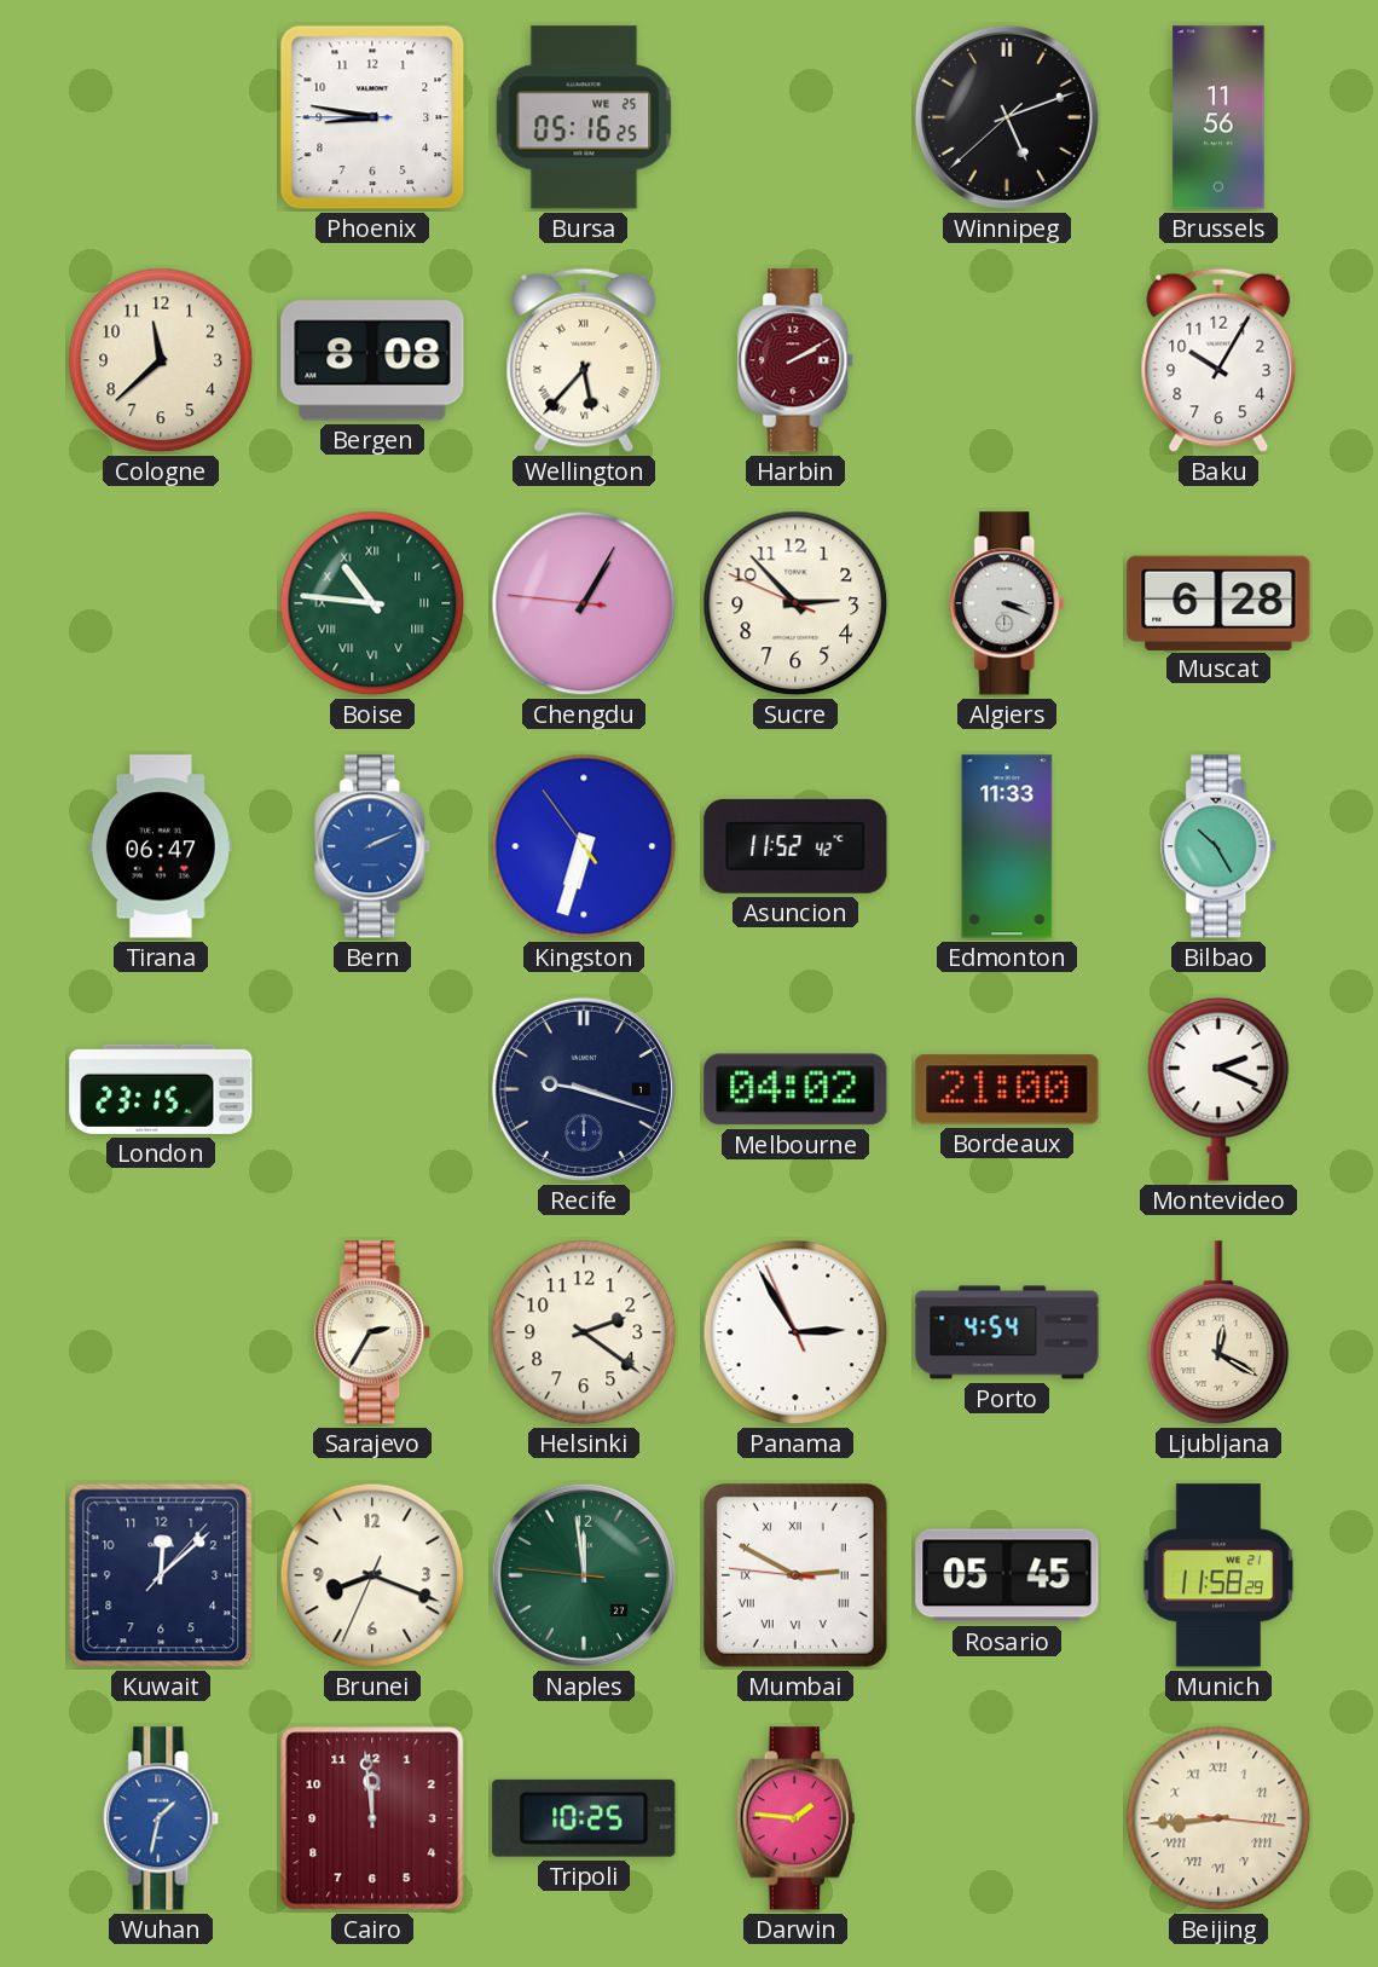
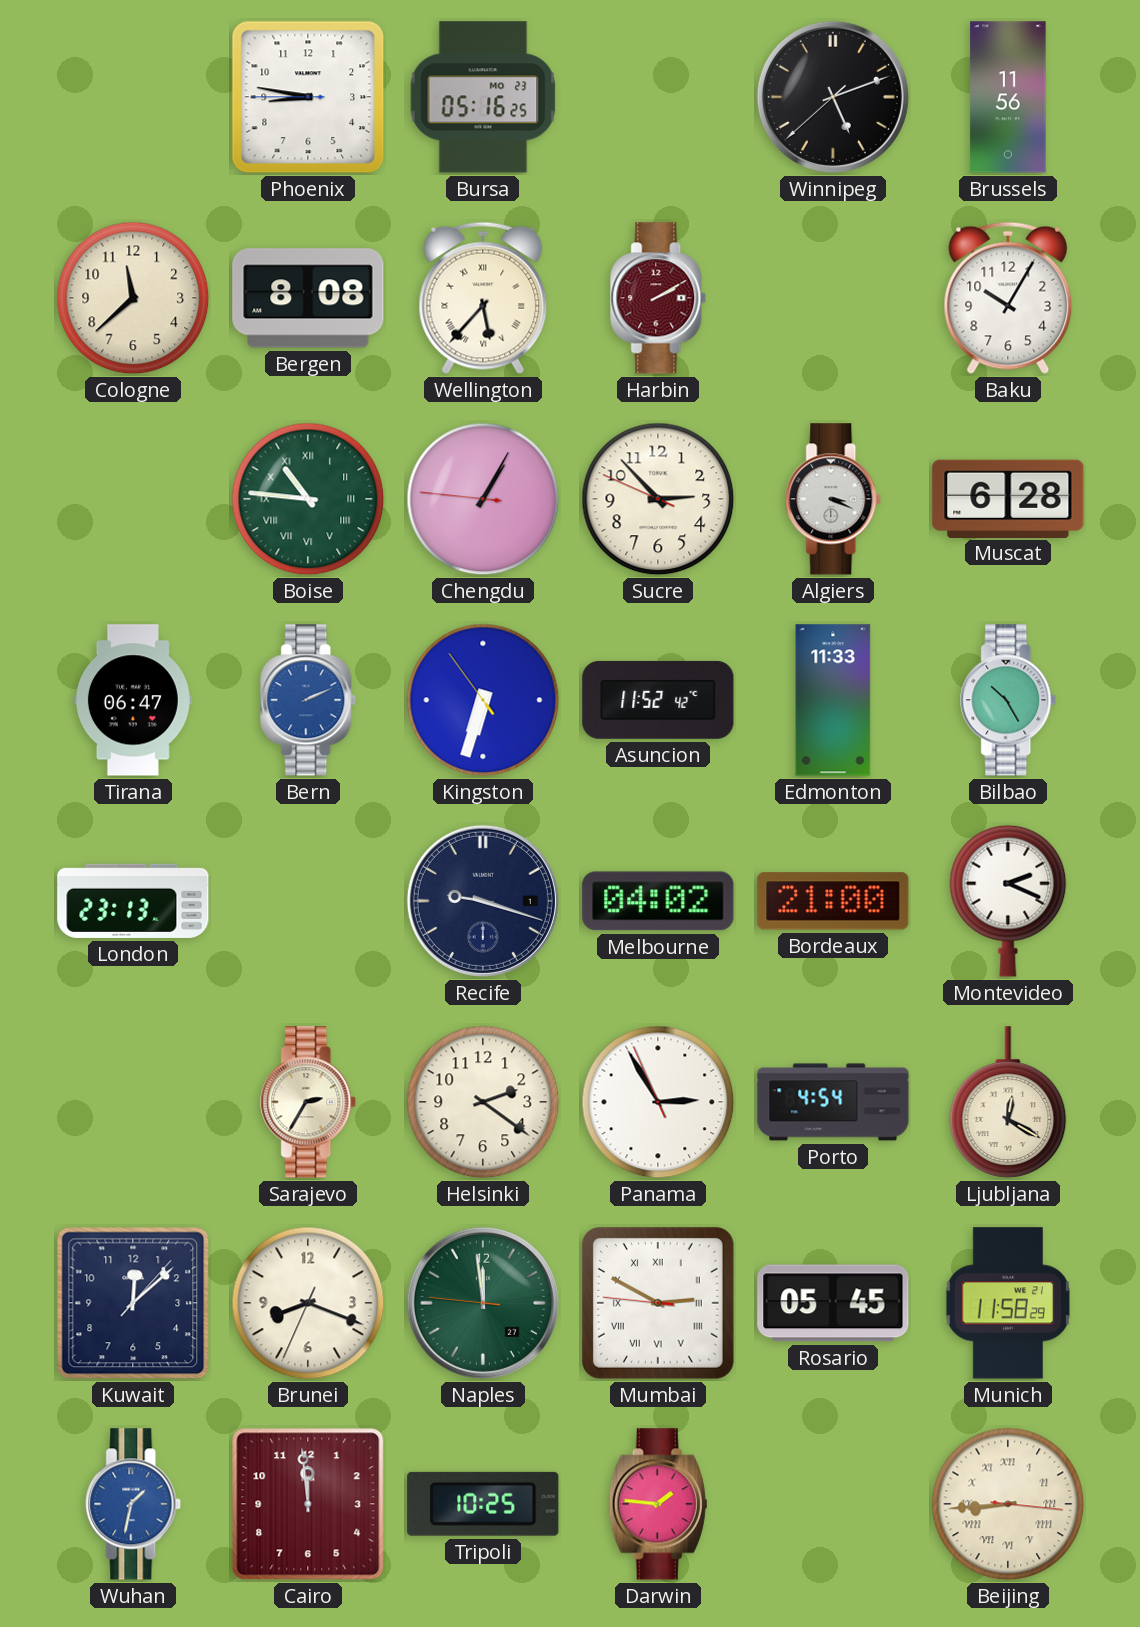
Bursa date: WE 25 -> MO 23
London: 23:15 -> 23:13
